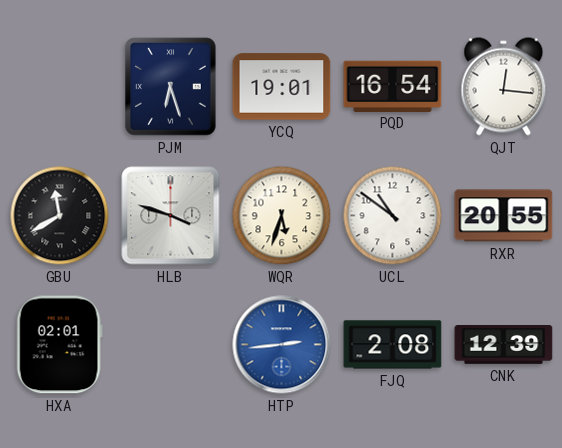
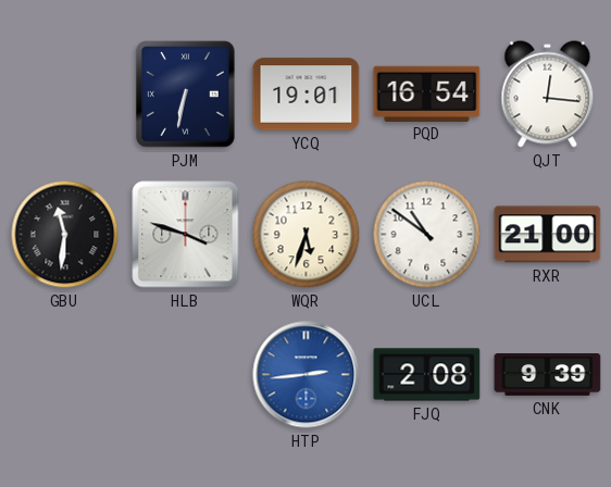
PJM: 6:27 -> 6:32
GBU: 11:40 -> 11:31
RXR: 20:55 -> 21:00
HXA: 02:01 -> none
CNK: 12:39 -> 9:39
